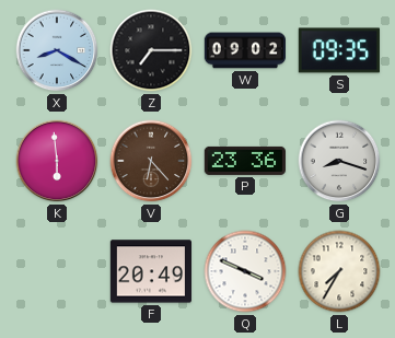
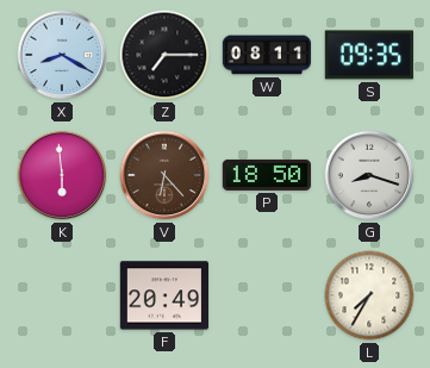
W: 09:02 -> 08:11
P: 23:36 -> 18:50
Q: 3:49 -> none
